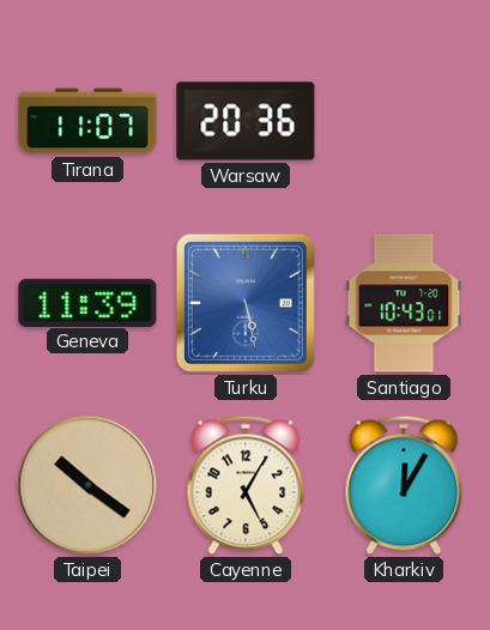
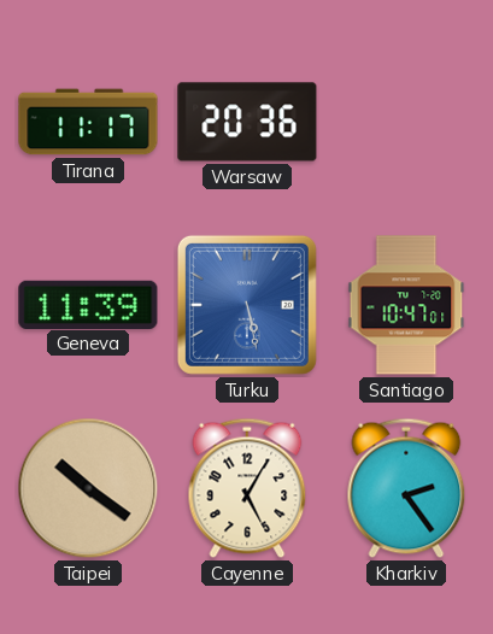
Tirana: 11:07 -> 11:17
Santiago: 10:43 -> 10:47
Kharkiv: 12:05 -> 2:24
